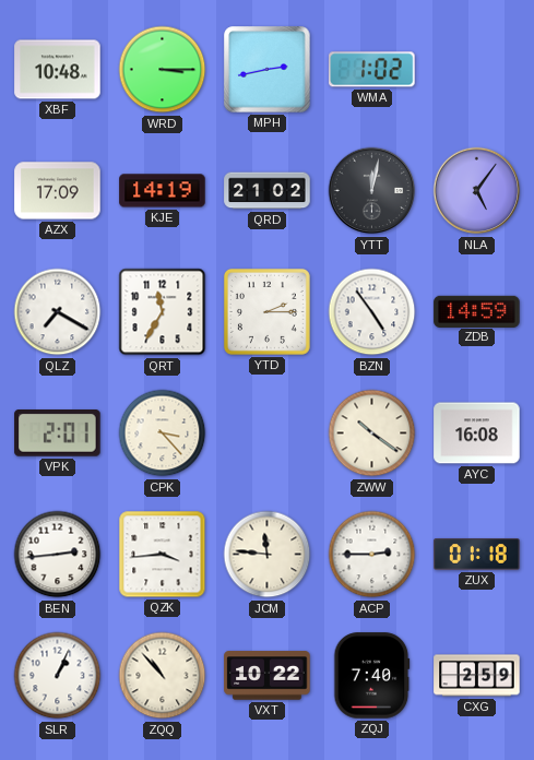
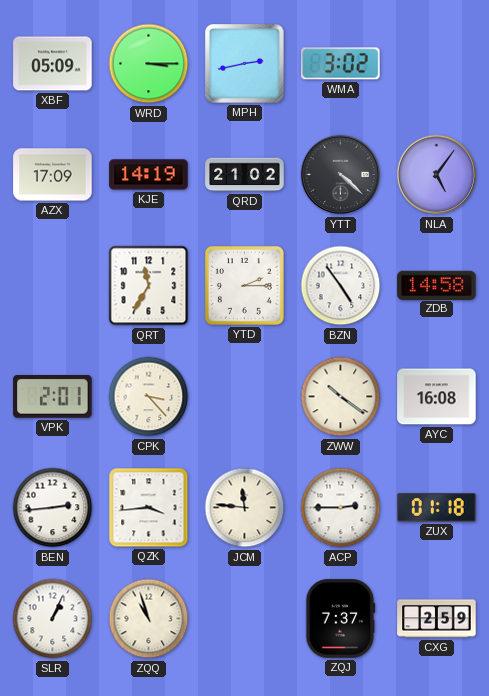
XBF: 10:48 -> 05:09
WMA: 1:02 -> 3:02
YTT: 12:02 -> 4:22
QLZ: 7:20 -> none
ZDB: 14:59 -> 14:58
ZQQ: 10:53 -> 10:57
VXT: 10:22 -> none
ZQJ: 7:40 -> 7:37
